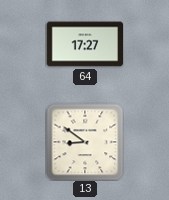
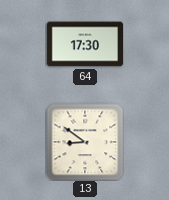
64: 17:27 -> 17:30
